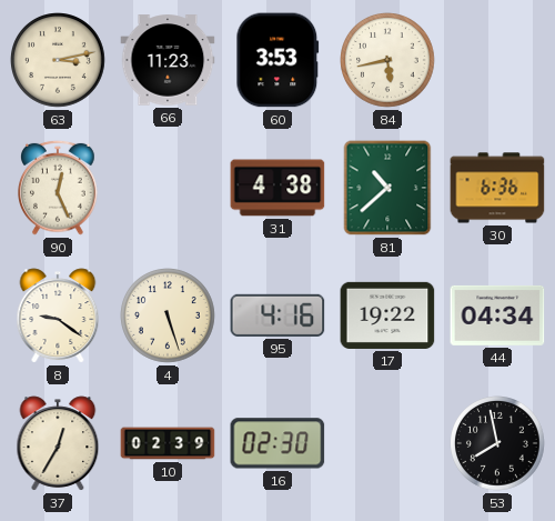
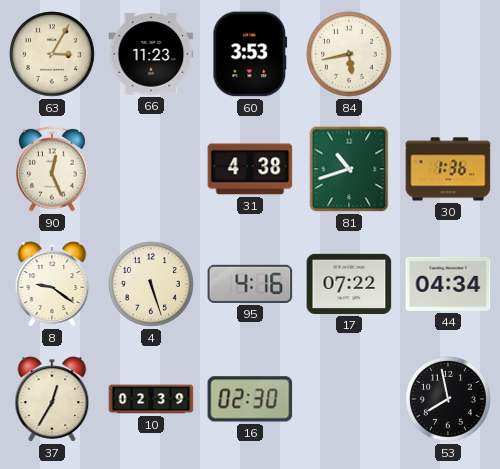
63: 3:13 -> 3:05
81: 10:38 -> 10:42
30: 6:36 -> 1:36
17: 19:22 -> 07:22
